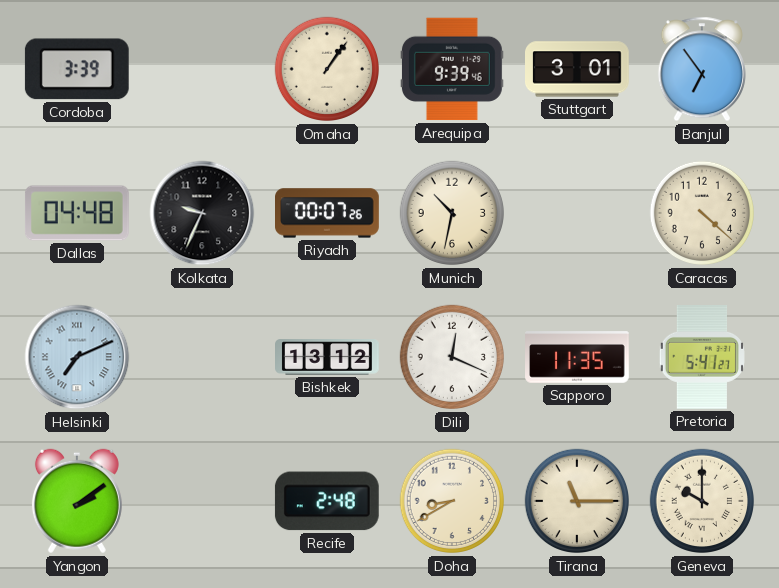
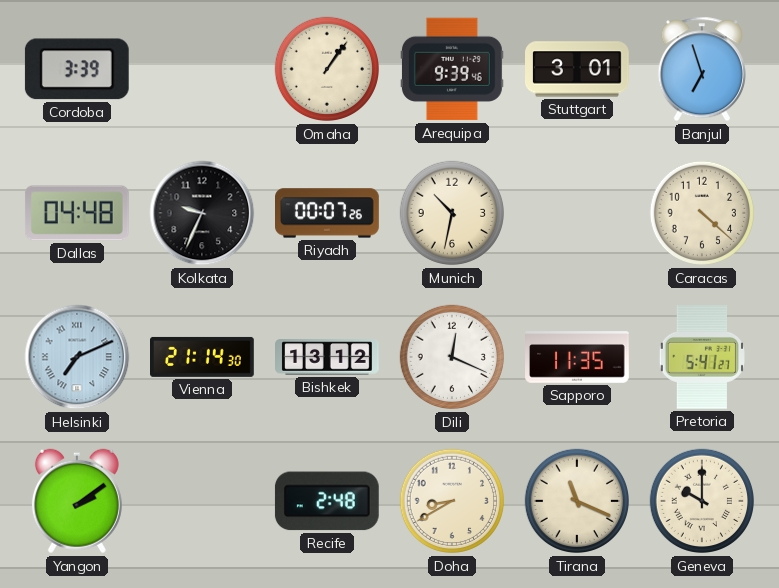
Banjul: 6:54 -> 6:57
Vienna: none -> 21:14
Tirana: 11:15 -> 11:19
